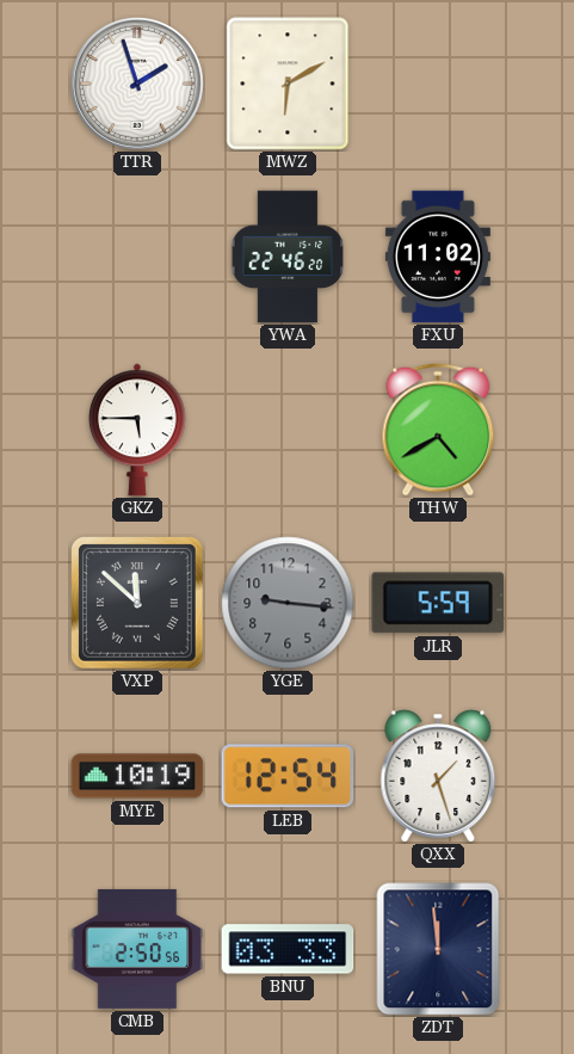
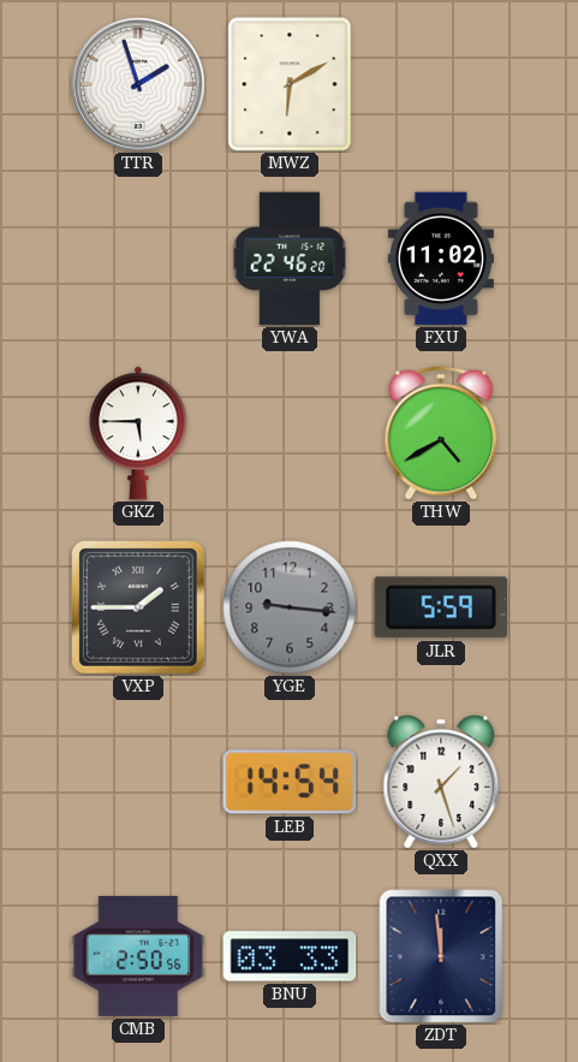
VXP: 11:52 -> 1:45
MYE: 10:19 -> none
LEB: 12:54 -> 14:54
